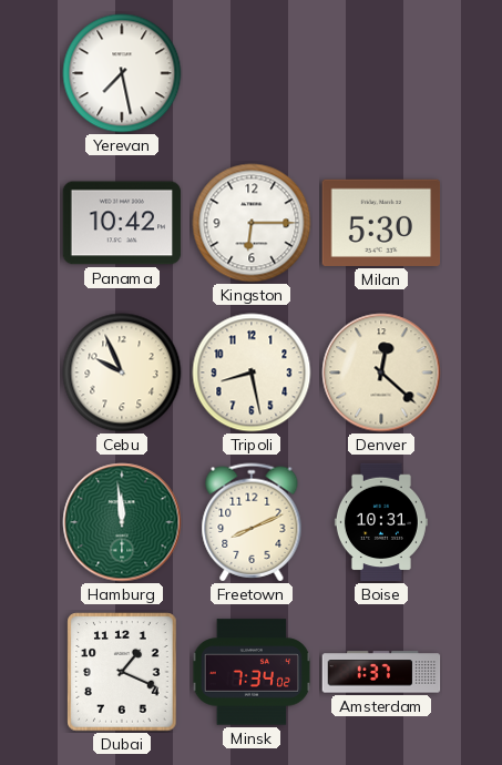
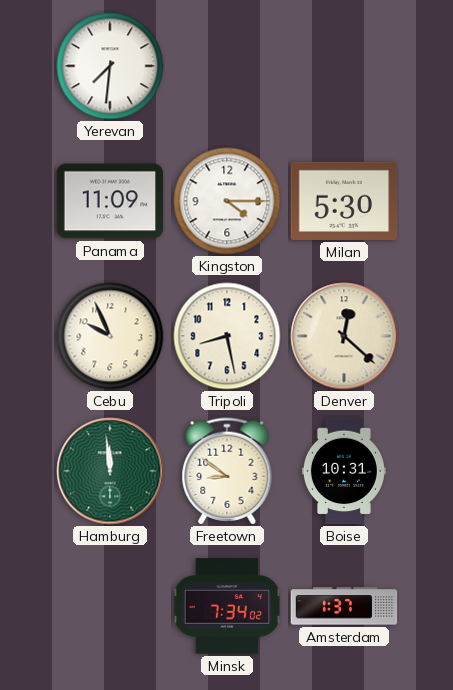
Yerevan: 7:28 -> 7:31
Panama: 10:42 -> 11:09
Kingston: 6:15 -> 4:15
Freetown: 8:11 -> 8:51
Dubai: 1:19 -> none
